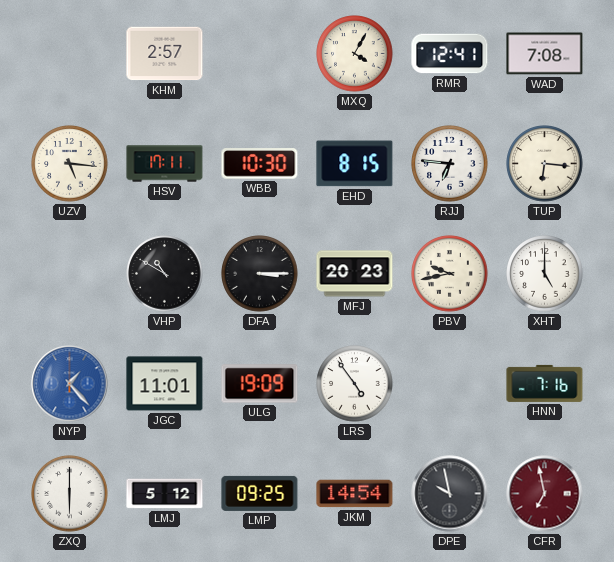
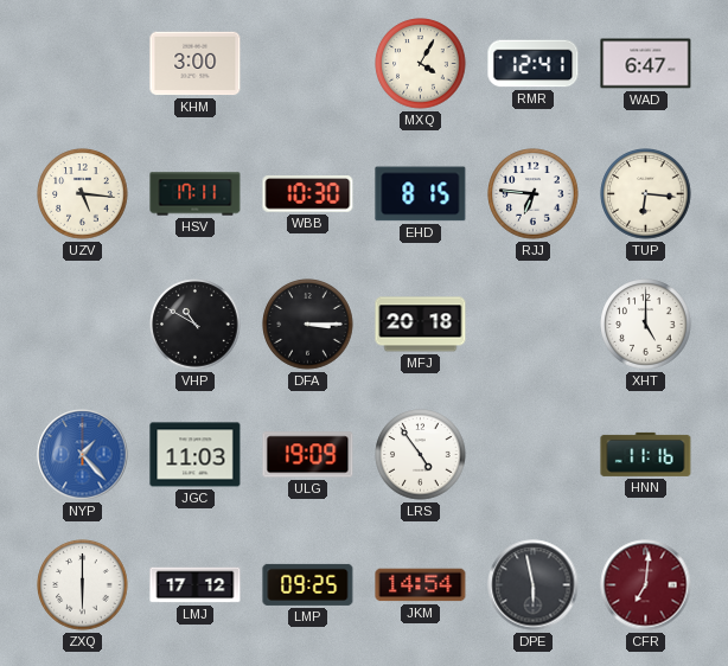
KHM: 2:57 -> 3:00
WAD: 7:08 -> 6:47
MFJ: 20:23 -> 20:18
PBV: 9:43 -> none
JGC: 11:01 -> 11:03
HNN: 7:16 -> 11:16
LMJ: 5:12 -> 17:12
DPE: 9:58 -> 5:58
CFR: 6:58 -> 7:01
